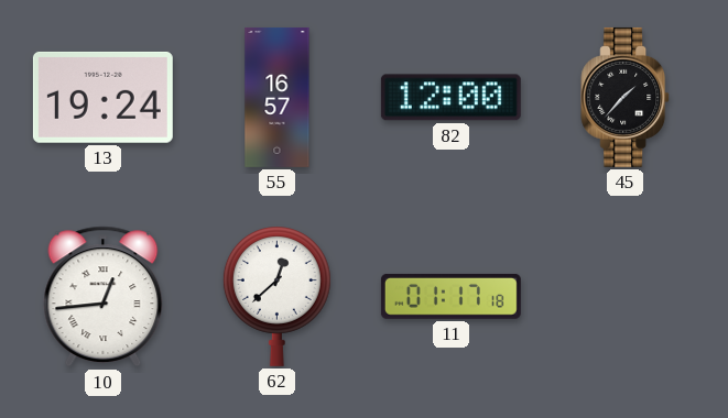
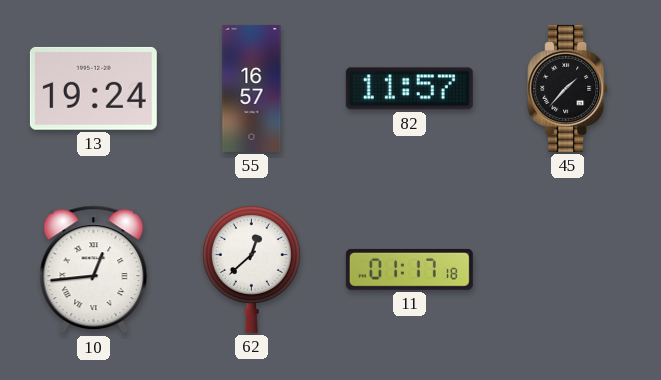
82: 12:00 -> 11:57
